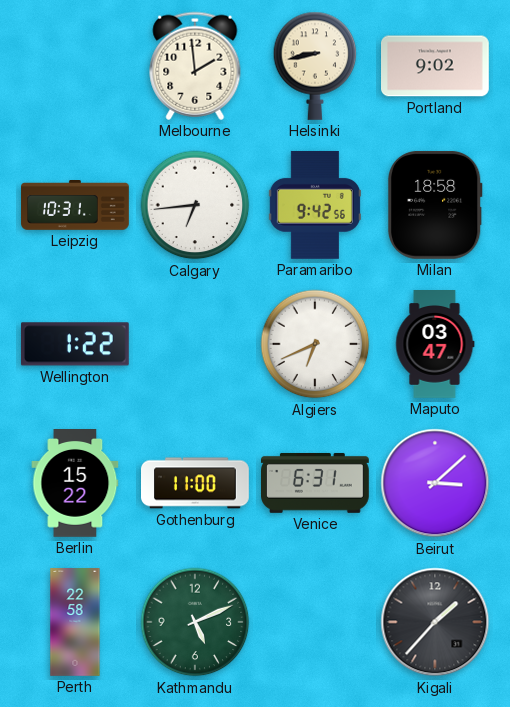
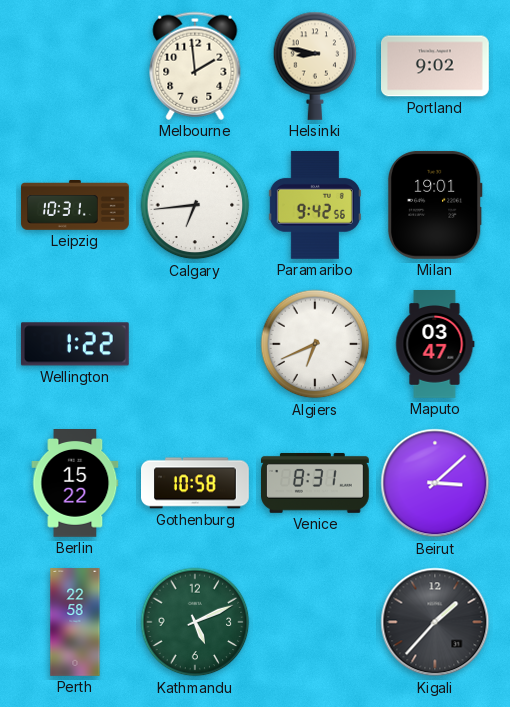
Helsinki: 8:43 -> 8:47
Milan: 18:58 -> 19:01
Gothenburg: 11:00 -> 10:58
Venice: 6:31 -> 8:31
